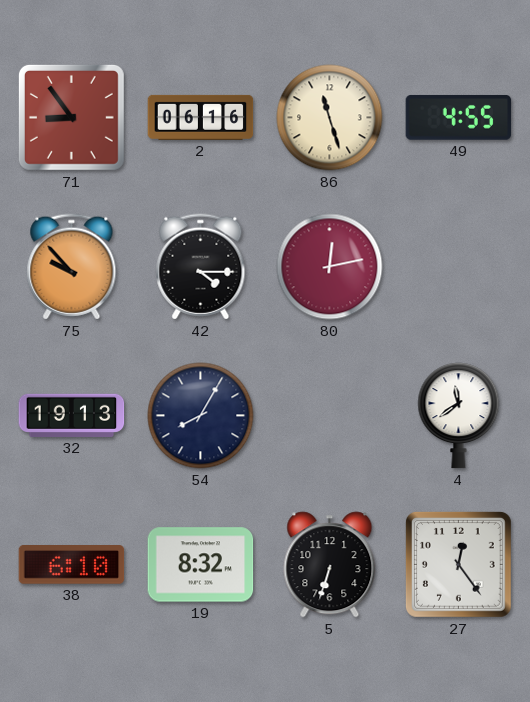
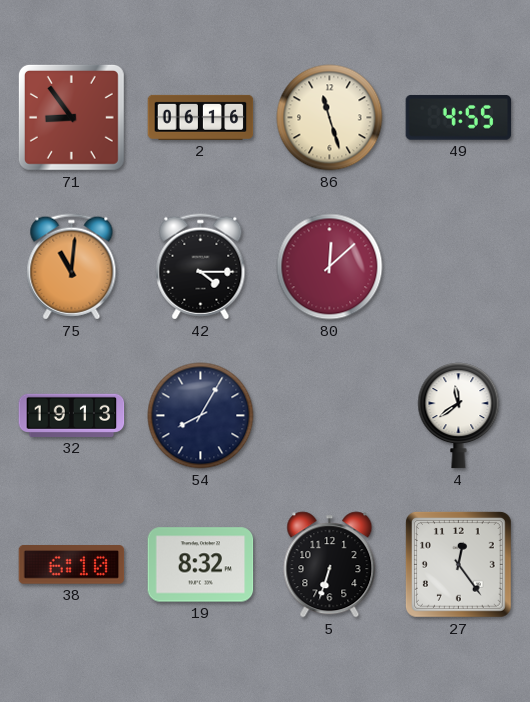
75: 9:53 -> 11:01
80: 12:13 -> 12:08
